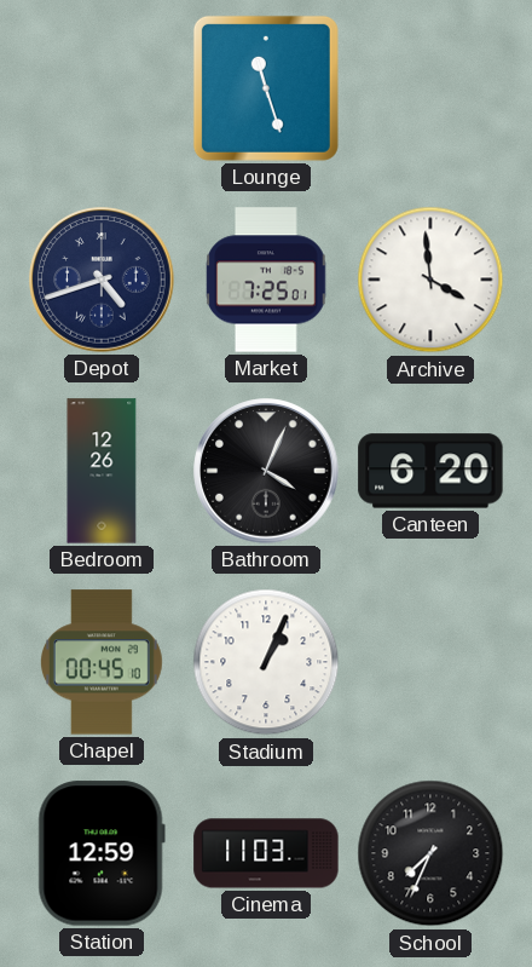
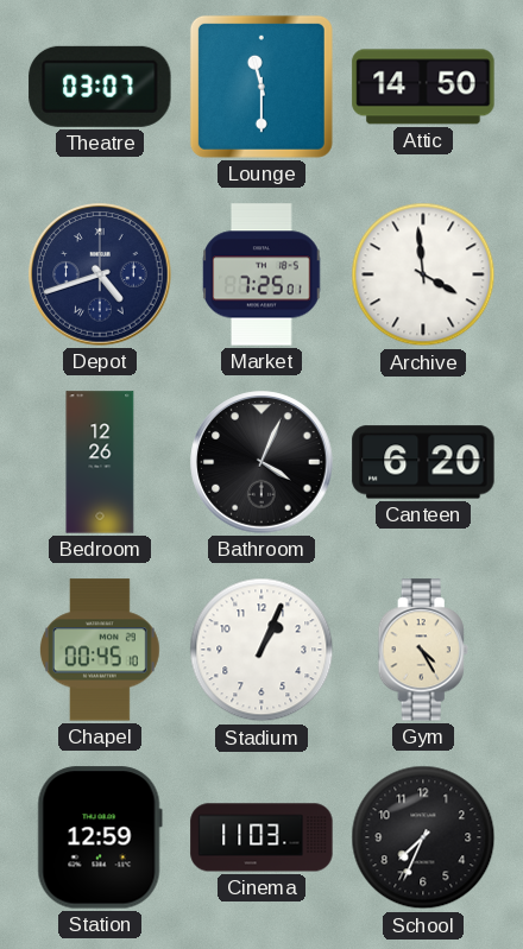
Theatre: none -> 03:07
Lounge: 11:27 -> 11:30
Attic: none -> 14:50
Gym: none -> 4:25
